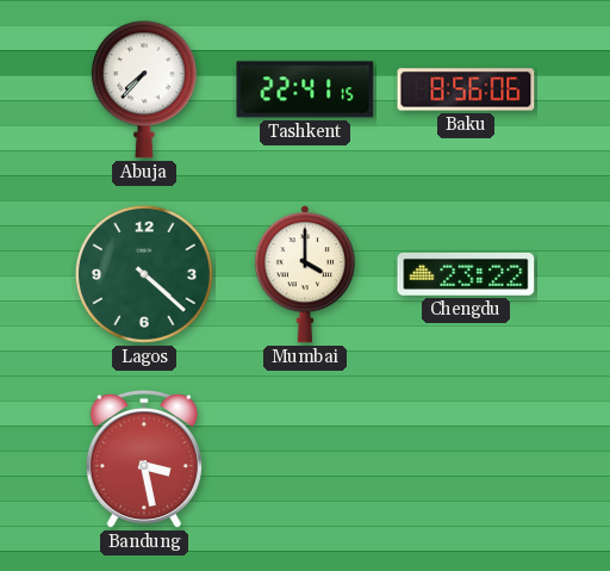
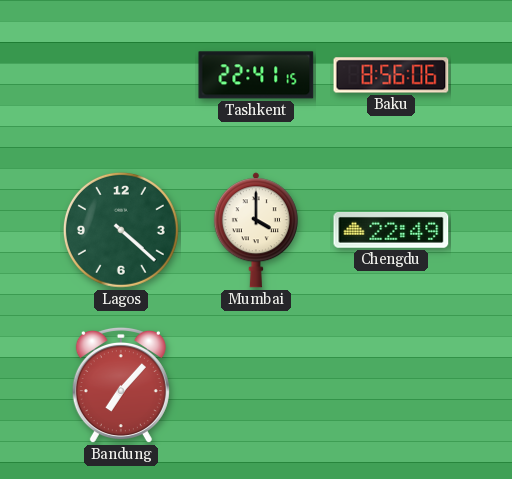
Abuja: 7:37 -> none
Chengdu: 23:22 -> 22:49
Bandung: 3:28 -> 7:07
